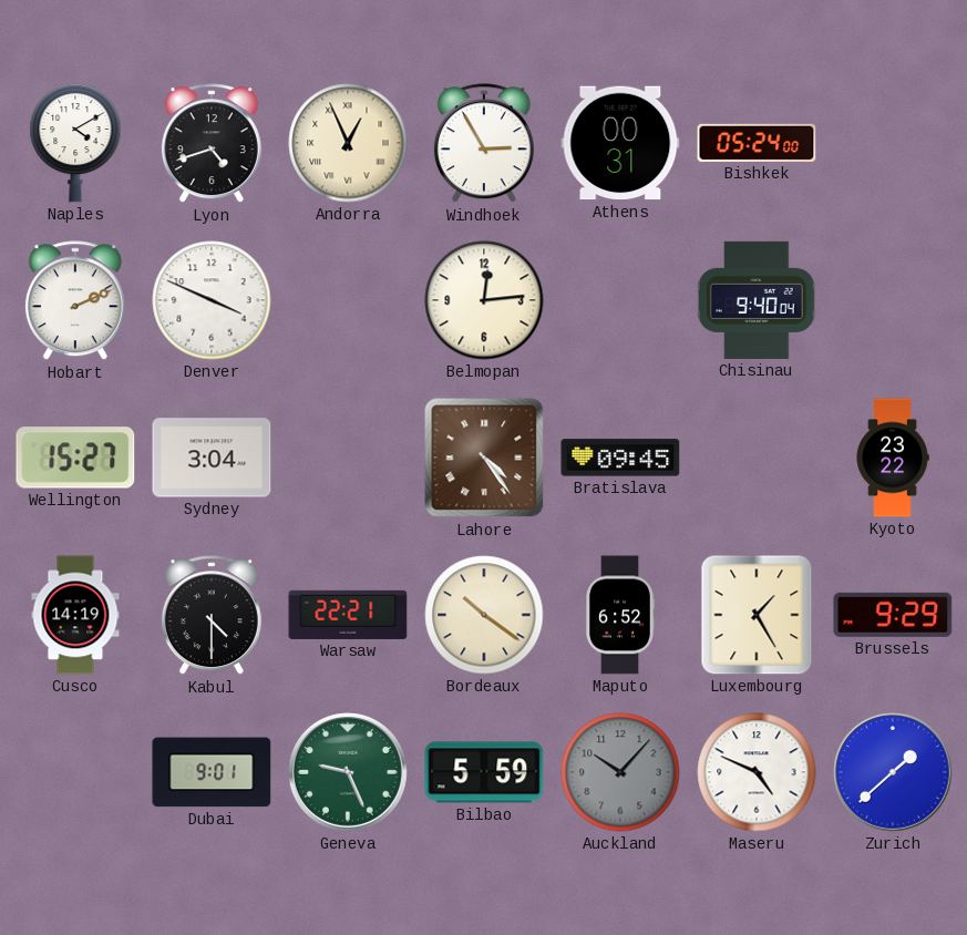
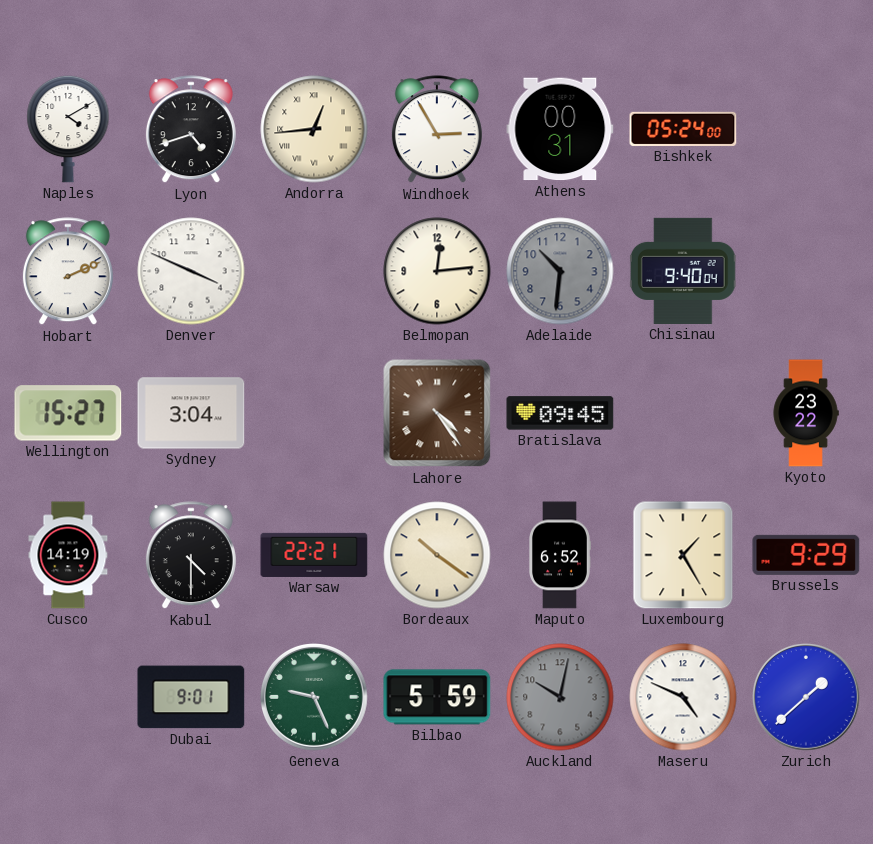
Andorra: 12:56 -> 12:44
Adelaide: none -> 10:31
Auckland: 10:07 -> 10:02
